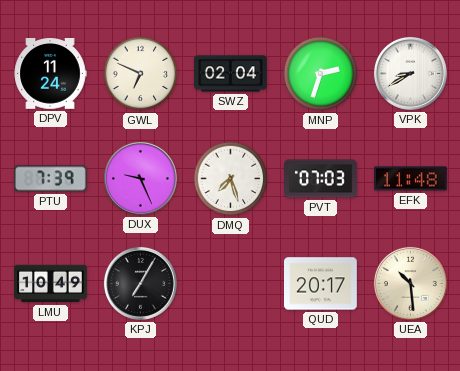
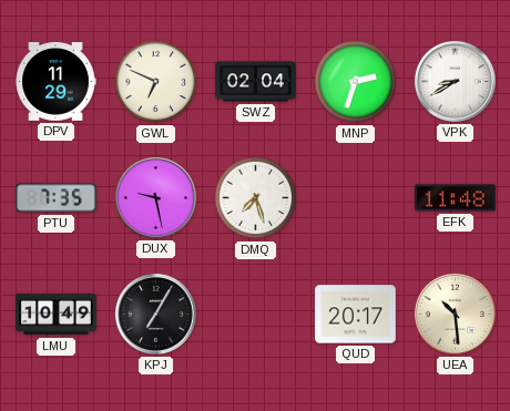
DPV: 11:24 -> 11:29
PTU: 7:39 -> 7:35
DUX: 9:26 -> 9:28
PVT: 07:03 -> none
